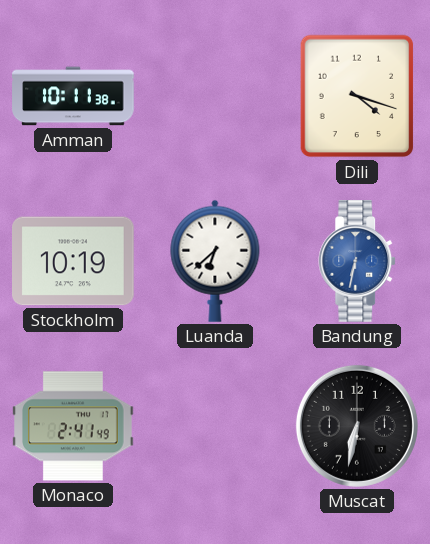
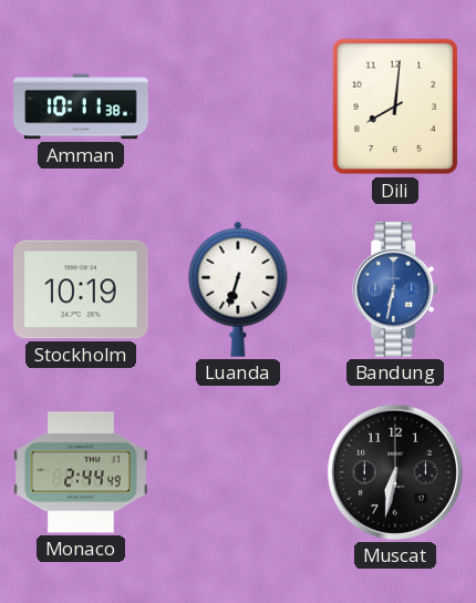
Dili: 4:18 -> 8:01
Luanda: 6:38 -> 6:33
Monaco: 2:41 -> 2:44
